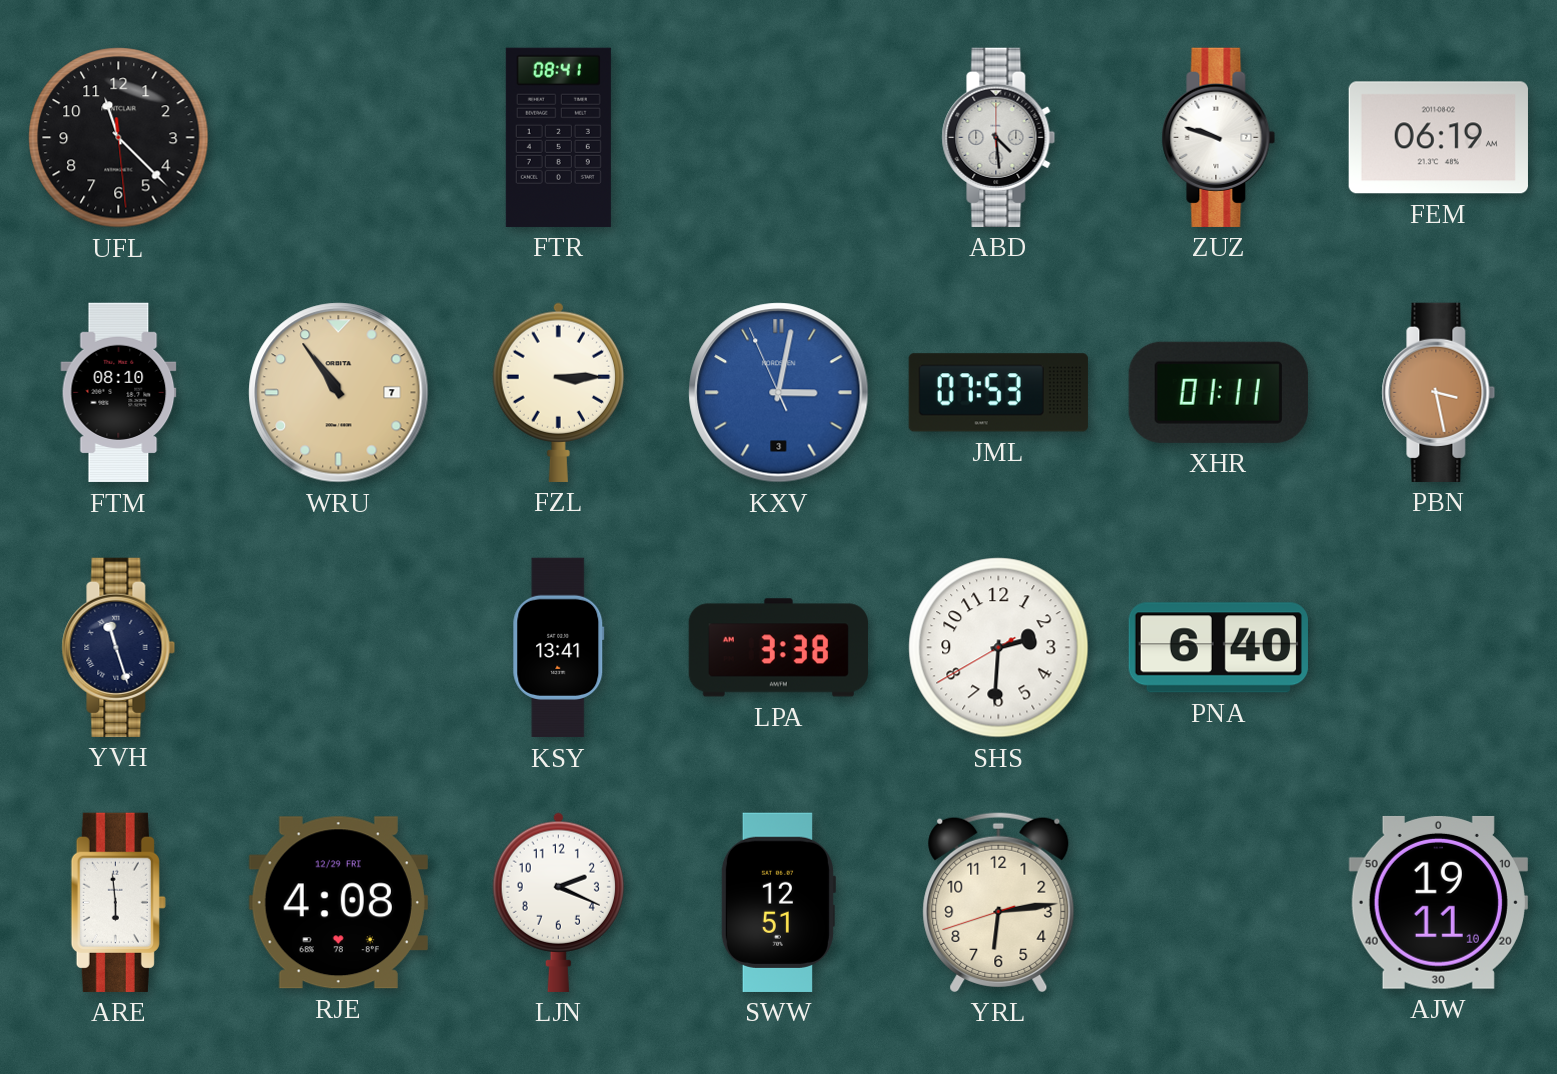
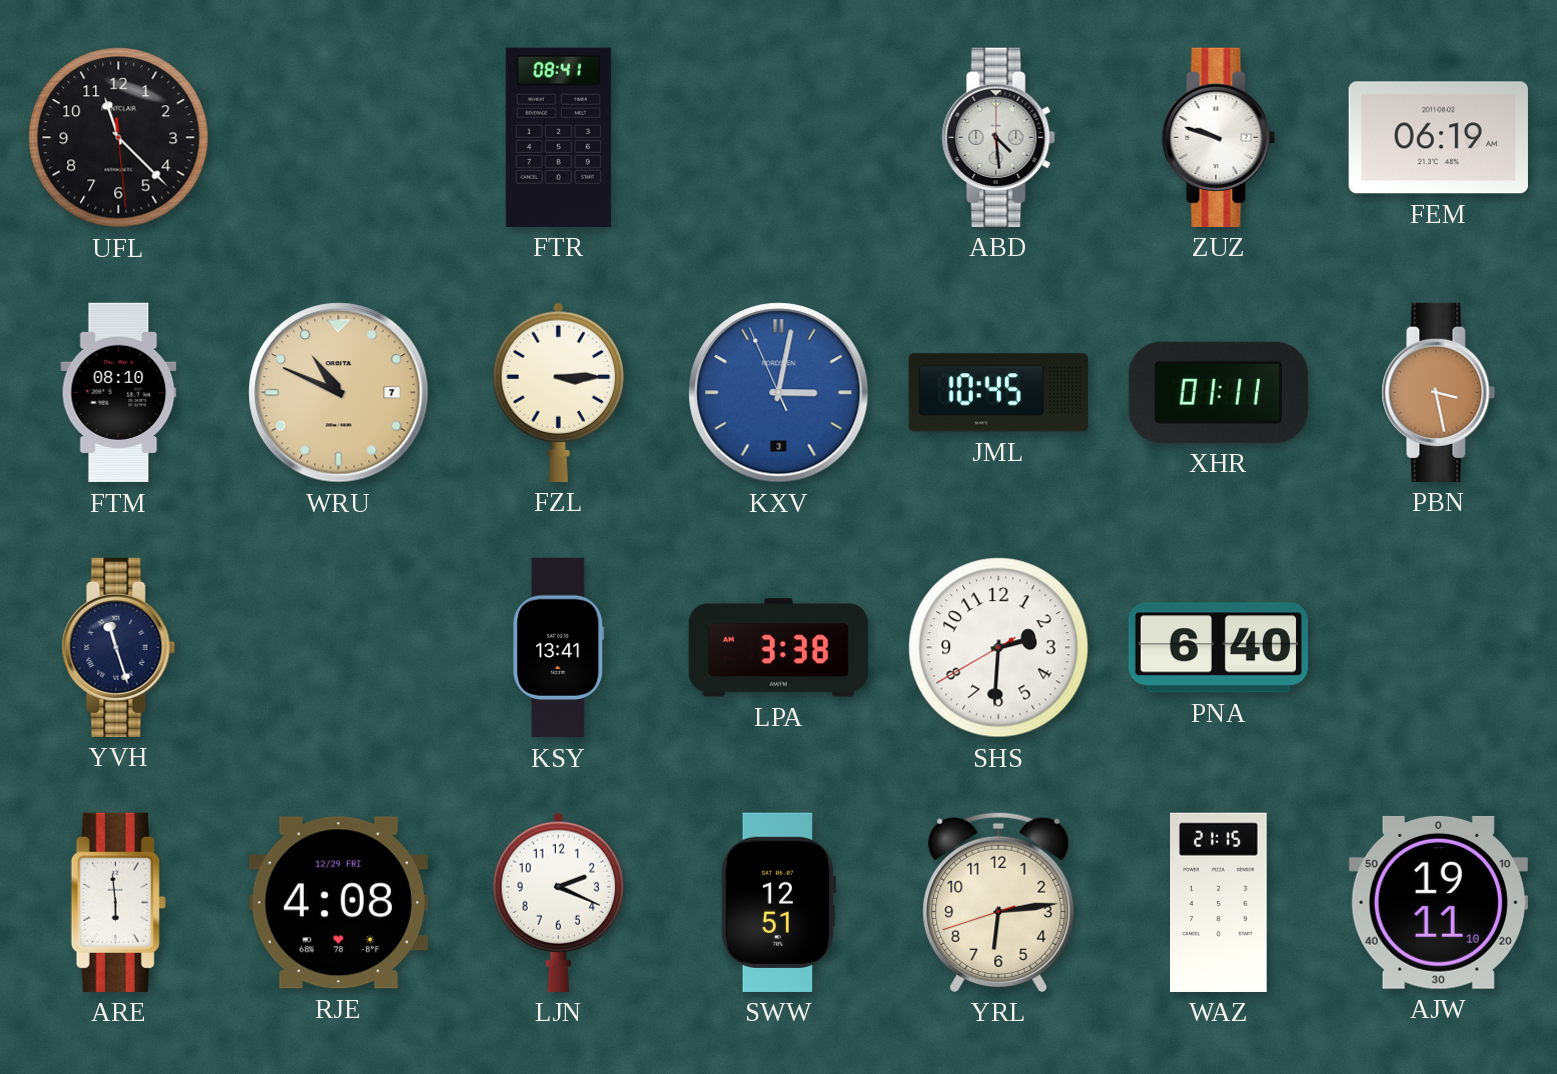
WRU: 10:54 -> 10:49
JML: 07:53 -> 10:45
WAZ: none -> 21:15
